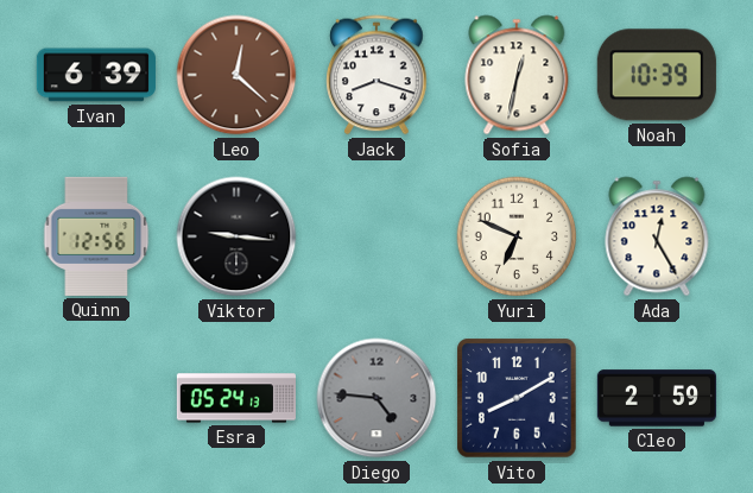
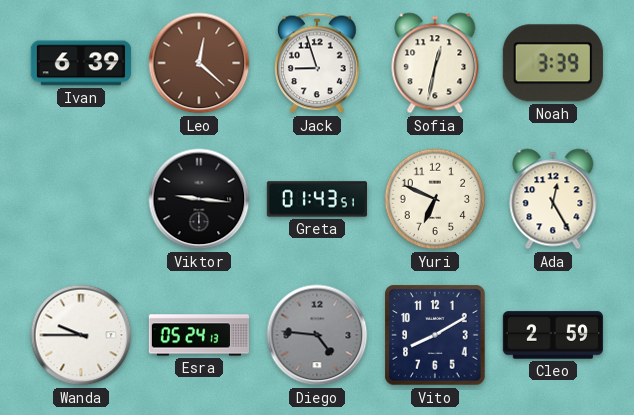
Jack: 8:18 -> 8:57
Noah: 10:39 -> 3:39
Quinn: 12:56 -> none
Greta: none -> 01:43
Wanda: none -> 9:45
